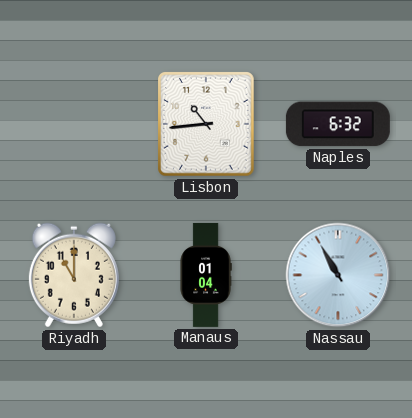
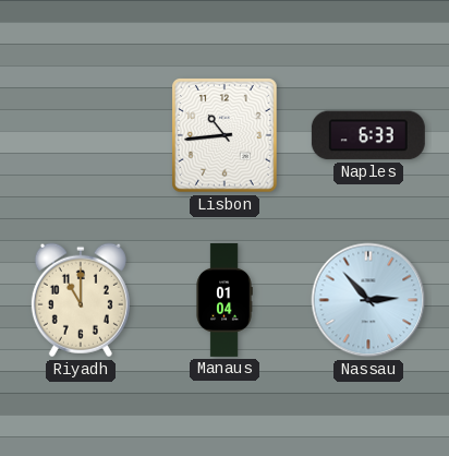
Naples: 6:32 -> 6:33
Nassau: 10:55 -> 2:53
